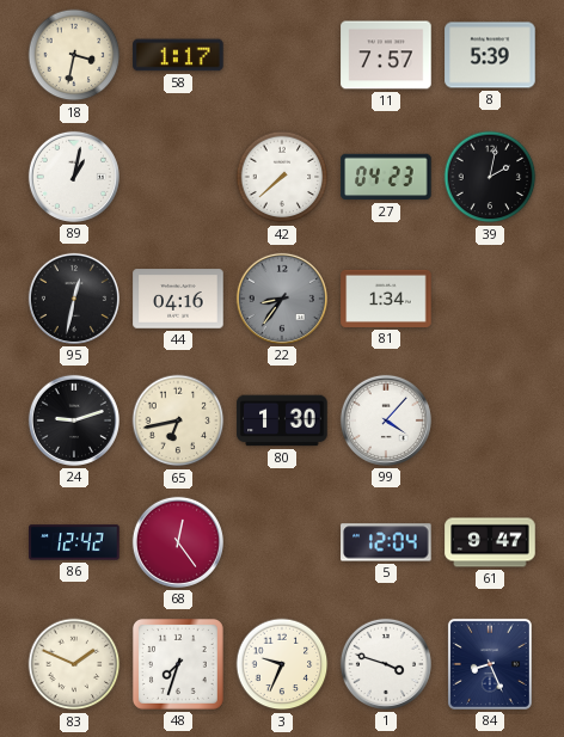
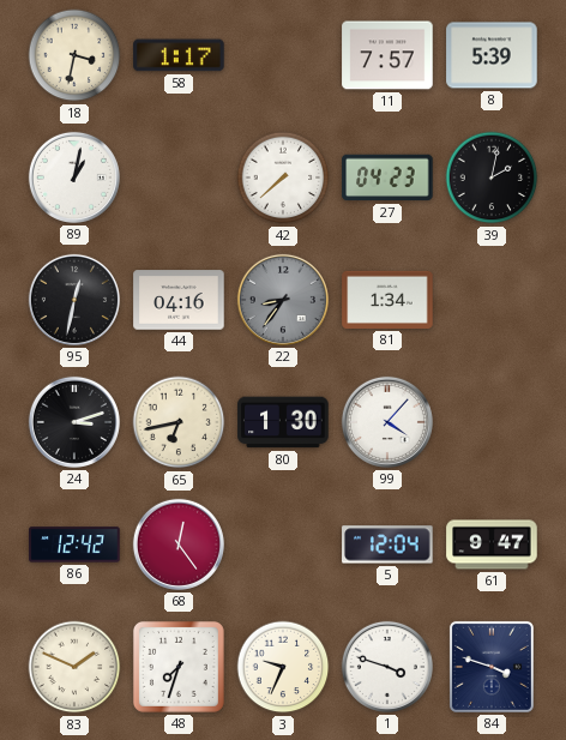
24: 9:12 -> 3:12
84: 8:26 -> 3:48
